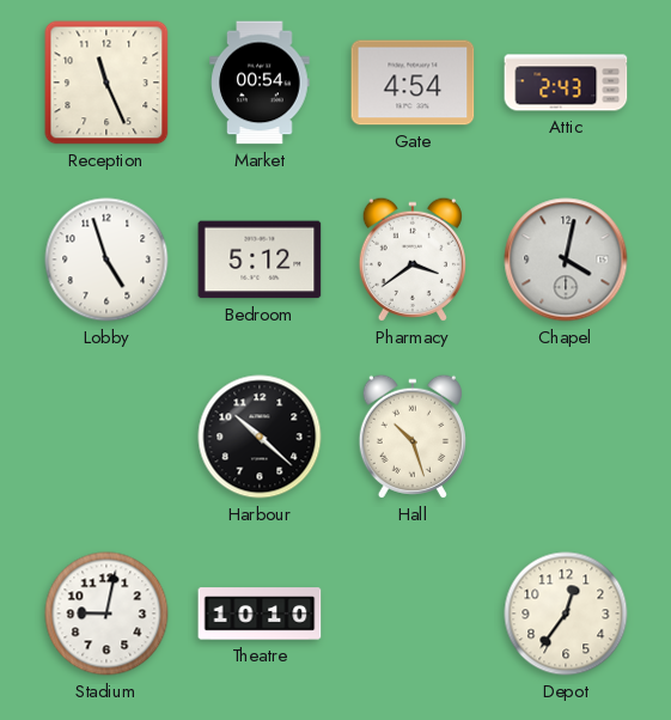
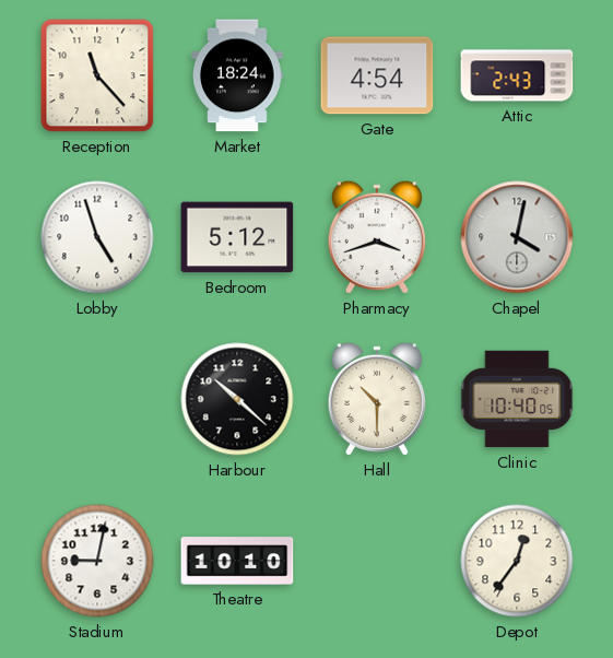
Reception: 11:26 -> 11:23
Market: 00:54 -> 18:24
Pharmacy: 3:39 -> 3:42
Hall: 10:27 -> 10:30
Clinic: none -> 10:40
